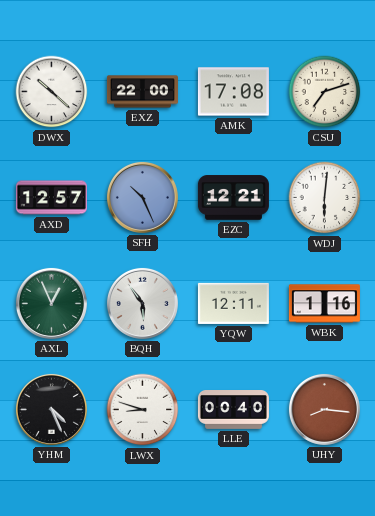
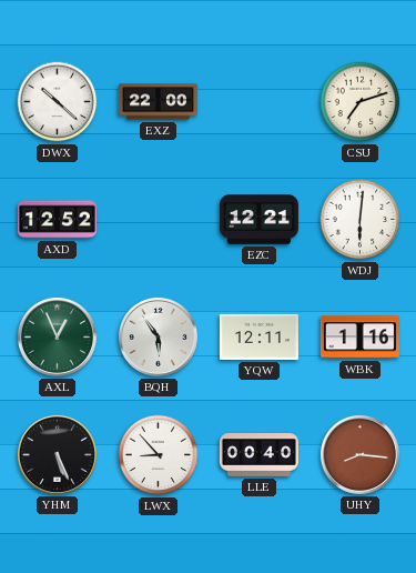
AMK: 17:08 -> none
AXD: 12:57 -> 12:52
SFH: 10:26 -> none
YHM: 4:26 -> 5:26
LWX: 8:48 -> 8:53
